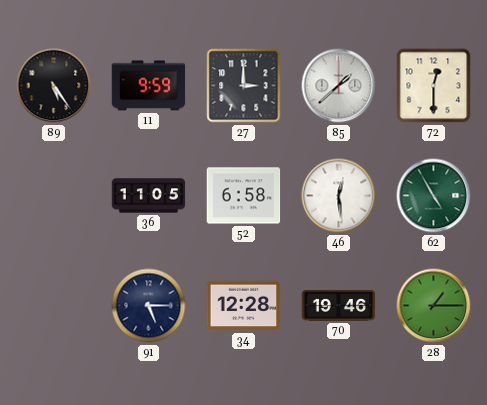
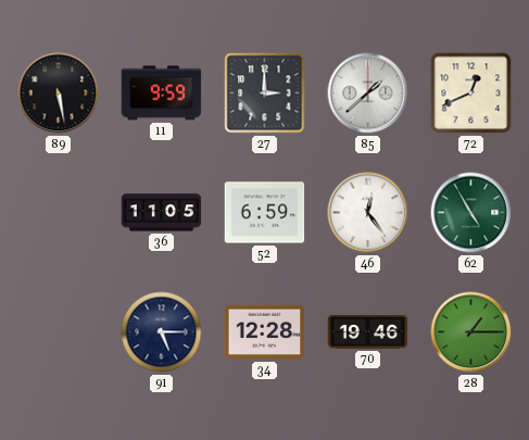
89: 5:24 -> 5:28
72: 12:30 -> 12:41
52: 6:58 -> 6:59
46: 12:29 -> 12:24
